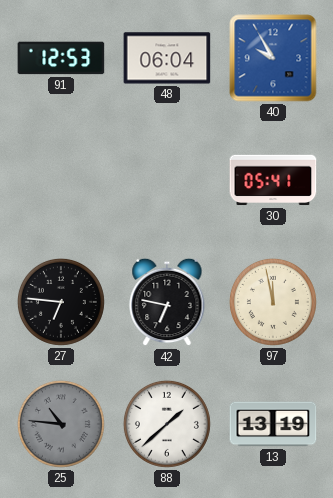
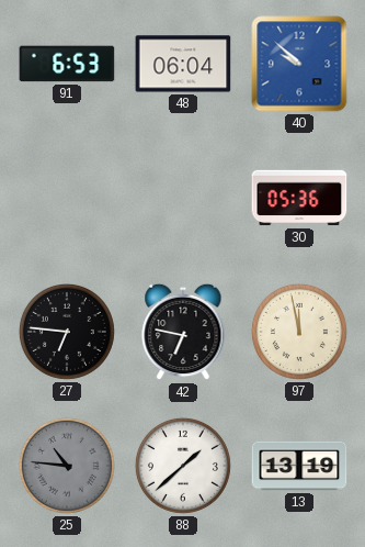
91: 12:53 -> 6:53
40: 9:55 -> 9:52
30: 05:41 -> 05:36
